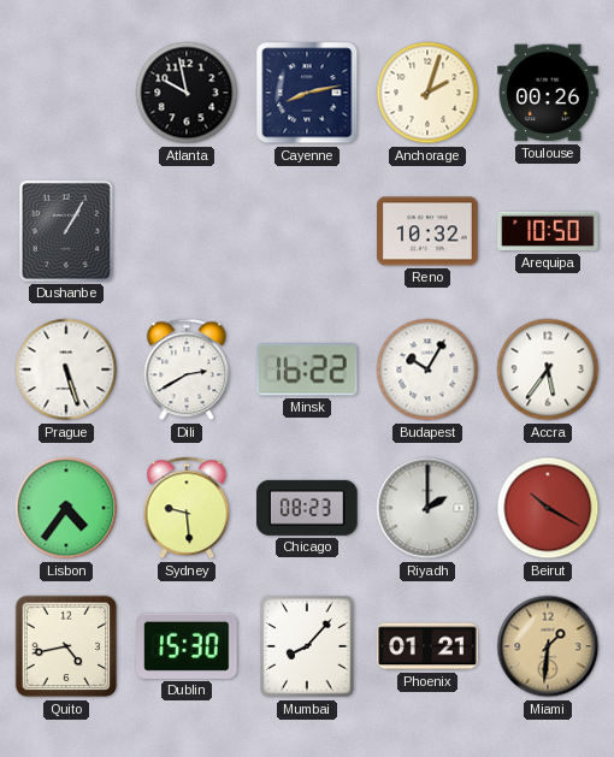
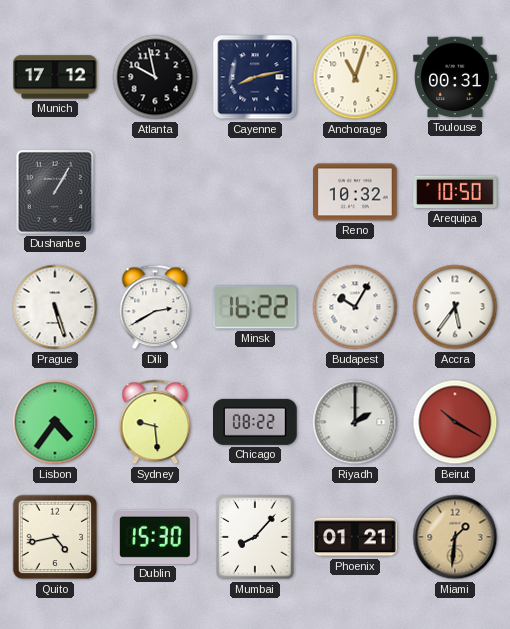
Munich: none -> 17:12
Anchorage: 2:03 -> 11:03
Toulouse: 00:26 -> 00:31
Chicago: 08:23 -> 08:22
